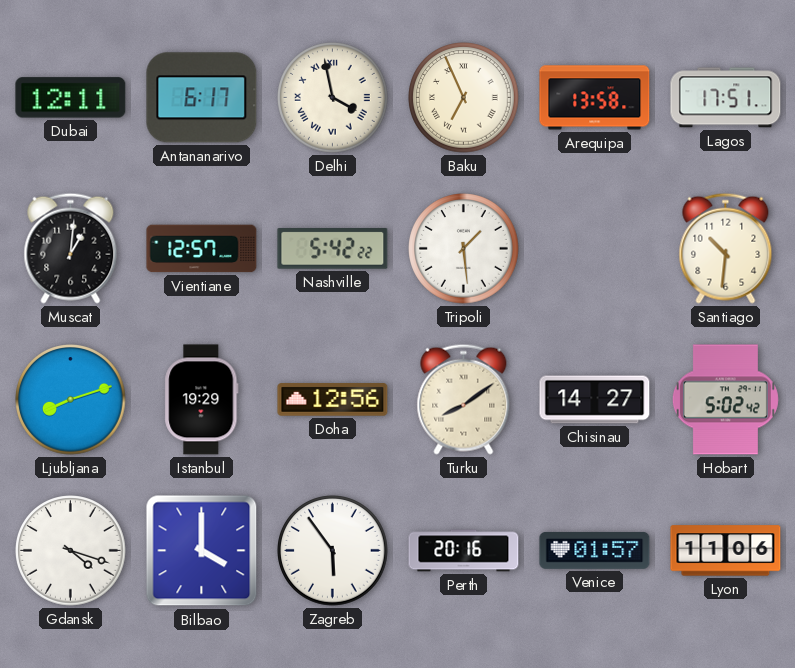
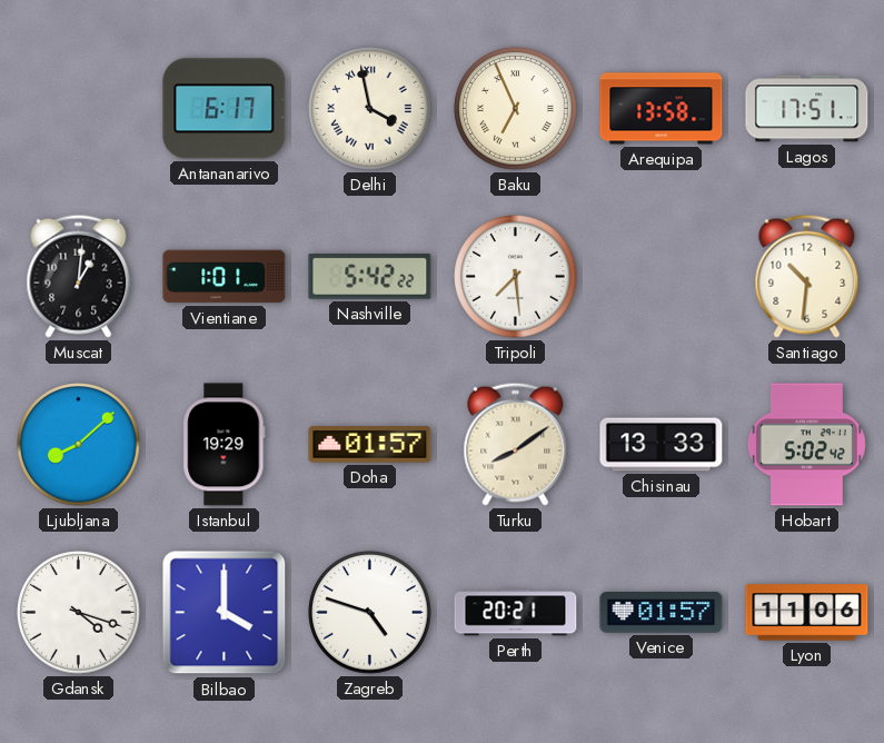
Dubai: 12:11 -> none
Vientiane: 12:57 -> 1:01
Tripoli: 1:29 -> 7:29
Ljubljana: 8:12 -> 8:08
Doha: 12:56 -> 01:57
Chisinau: 14:27 -> 13:33
Zagreb: 5:54 -> 4:48
Perth: 20:16 -> 20:21
